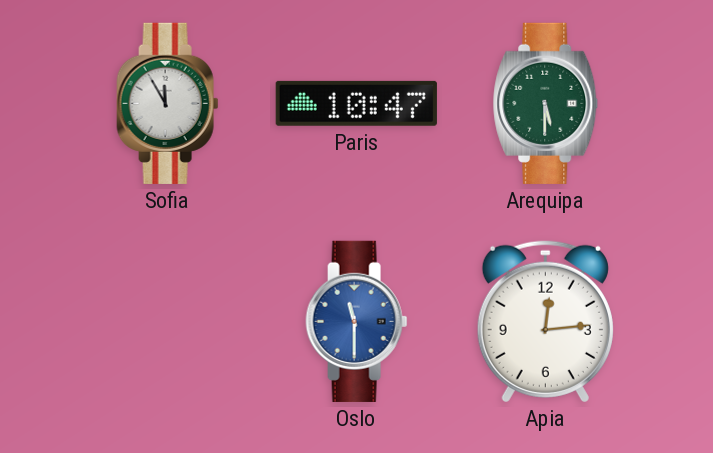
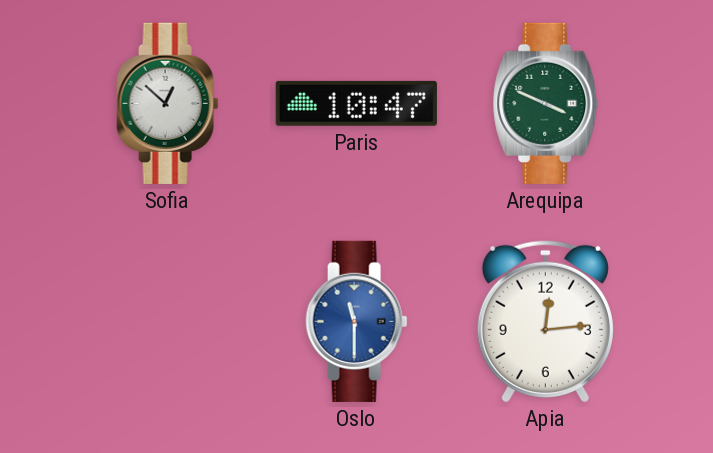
Sofia: 11:55 -> 12:52
Arequipa: 5:30 -> 3:49
